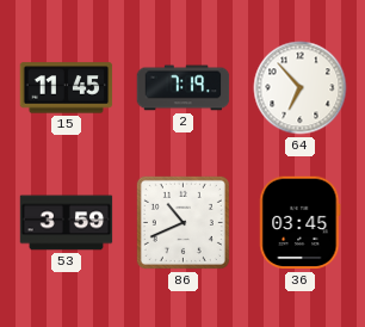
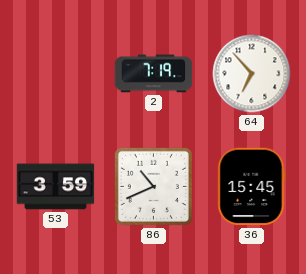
15: 11:45 -> none
36: 03:45 -> 15:45
